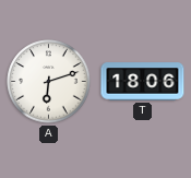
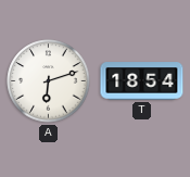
T: 18:06 -> 18:54
